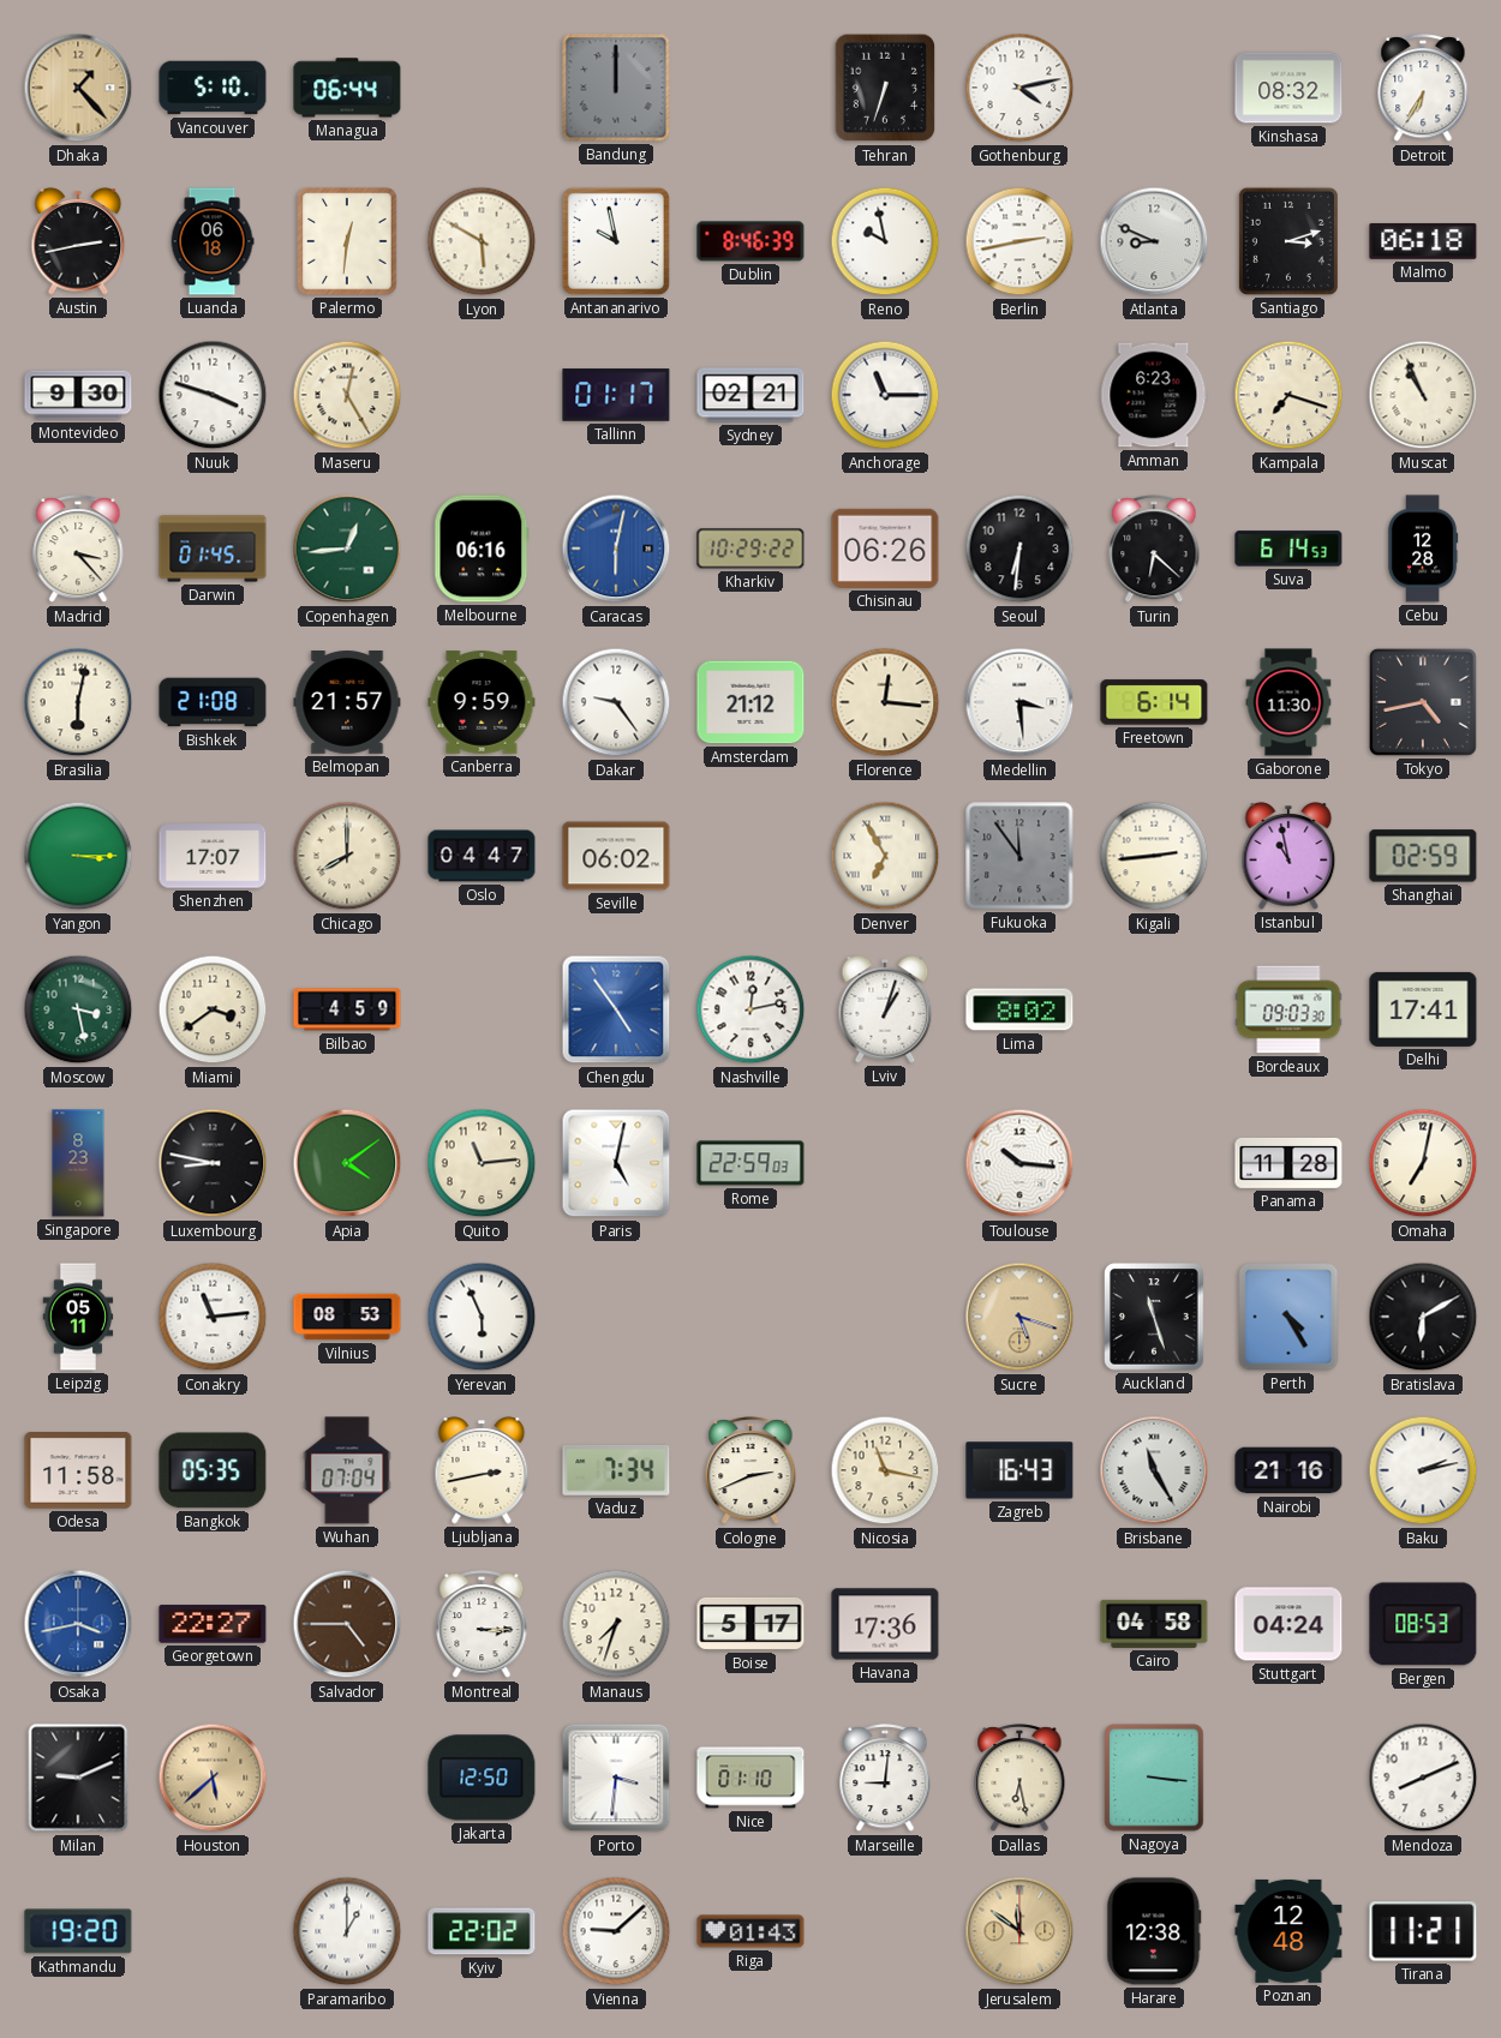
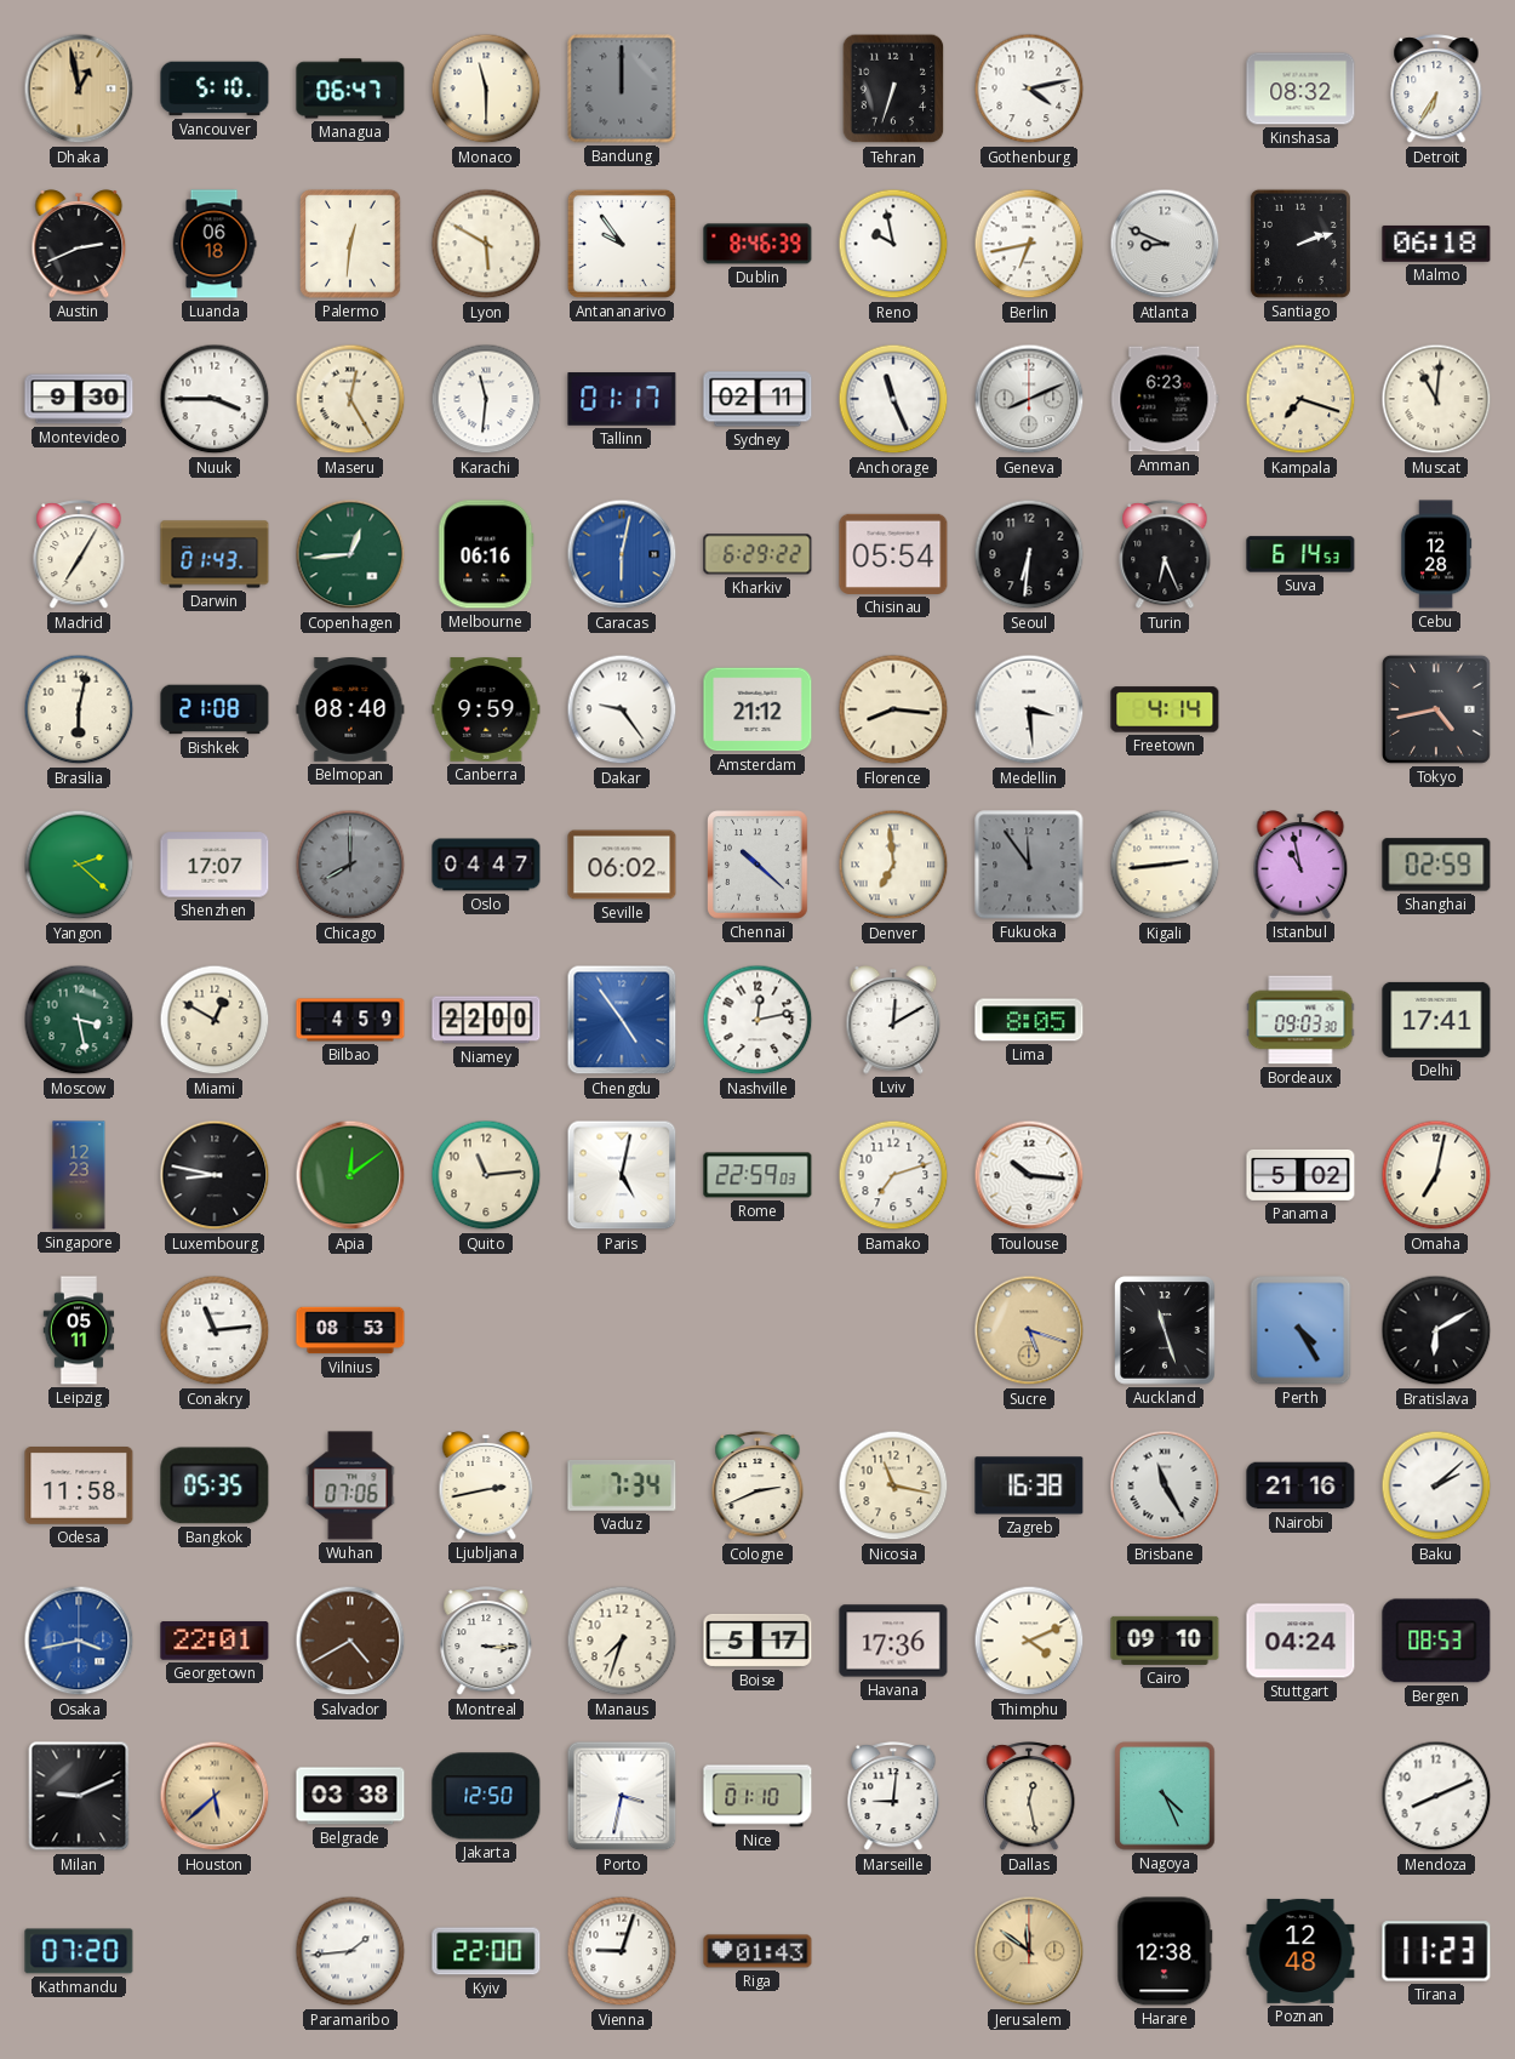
Dhaka: 1:23 -> 12:58
Managua: 06:44 -> 06:47
Monaco: none -> 11:30
Austin: 2:43 -> 2:41
Antananarivo: 9:58 -> 9:54
Berlin: 2:43 -> 6:43
Santiago: 3:12 -> 2:12
Nuuk: 3:48 -> 3:45
Karachi: none -> 11:31
Sydney: 02:21 -> 02:11
Anchorage: 11:15 -> 11:26
Geneva: none -> 8:11
Muscat: 10:56 -> 11:01
Madrid: 3:23 -> 7:05
Darwin: 01:45 -> 01:43
Kharkiv: 10:29 -> 6:29
Chisinau: 06:26 -> 05:54
Turin: 6:22 -> 6:26
Belmopan: 21:57 -> 08:40
Florence: 12:16 -> 8:16
Freetown: 6:14 -> 4:14
Gaborone: 11:30 -> none
Yangon: 3:15 -> 2:22
Chicago dial: cream -> grey
Chennai: none -> 10:22
Denver: 6:55 -> 6:59
Miami: 3:39 -> 12:50
Niamey: none -> 22:00
Lviv: 1:03 -> 12:10
Lima: 8:02 -> 8:05
Singapore: 8:23 -> 12:23
Apia: 4:09 -> 12:09
Bamako: none -> 7:12
Panama: 11:28 -> 5:02
Yerevan: 5:56 -> none
Wuhan: 07:04 -> 07:06
Zagreb: 16:43 -> 16:38
Baku: 2:13 -> 2:08
Georgetown: 22:27 -> 22:01
Salvador: 4:45 -> 4:40
Thimphu: none -> 4:11
Cairo: 04:58 -> 09:10
Belgrade: none -> 03:38
Porto: 3:31 -> 3:32
Dallas: 6:28 -> 12:28
Nagoya: 3:16 -> 4:26
Kathmandu: 19:20 -> 07:20
Paramaribo: 1:00 -> 1:44
Kyiv: 22:02 -> 22:00
Vienna: 9:08 -> 9:03
Tirana: 11:21 -> 11:23
